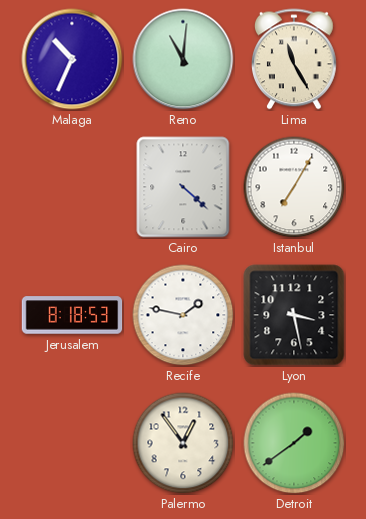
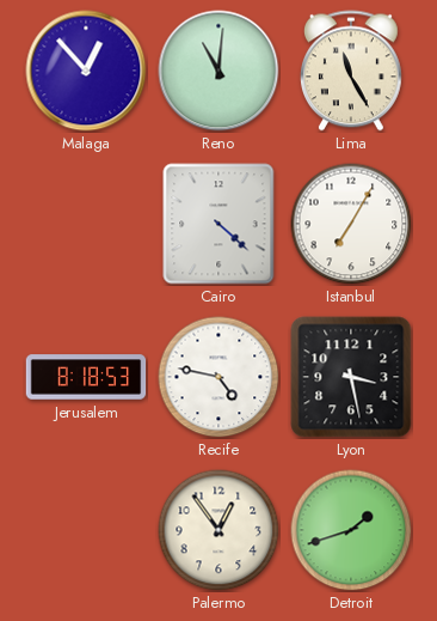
Malaga: 10:34 -> 12:53
Recife: 1:47 -> 4:47
Detroit: 1:39 -> 1:42
